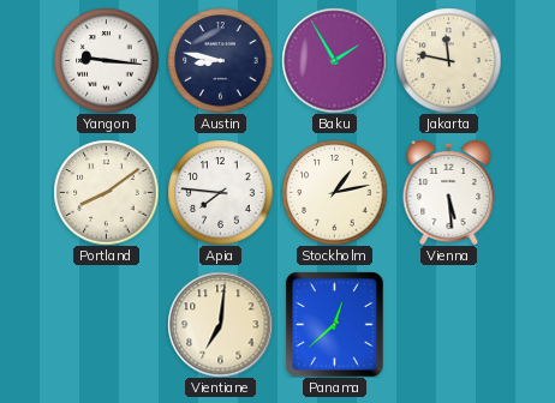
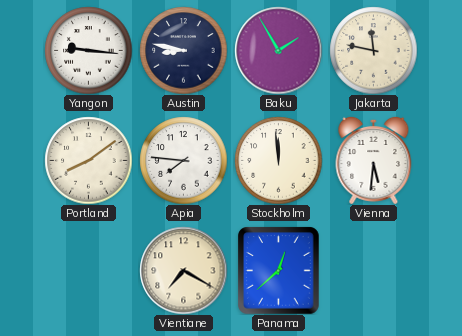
Stockholm: 1:13 -> 11:59
Vienna: 5:29 -> 5:31
Vientiane: 7:01 -> 7:20
